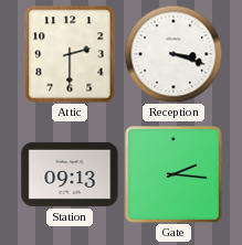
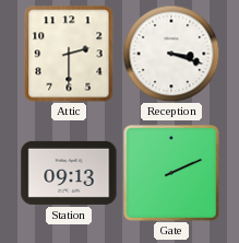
Gate: 2:16 -> 2:11
